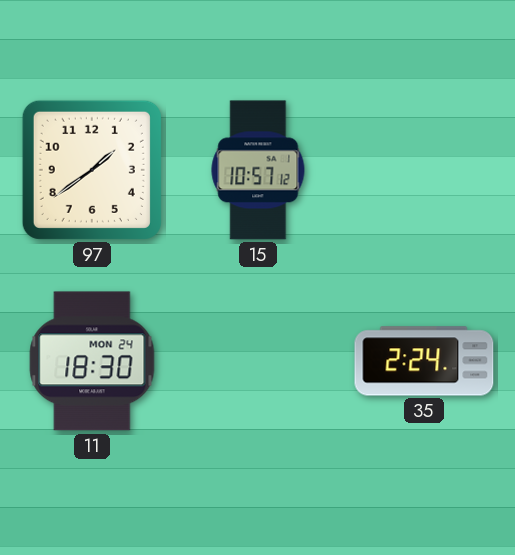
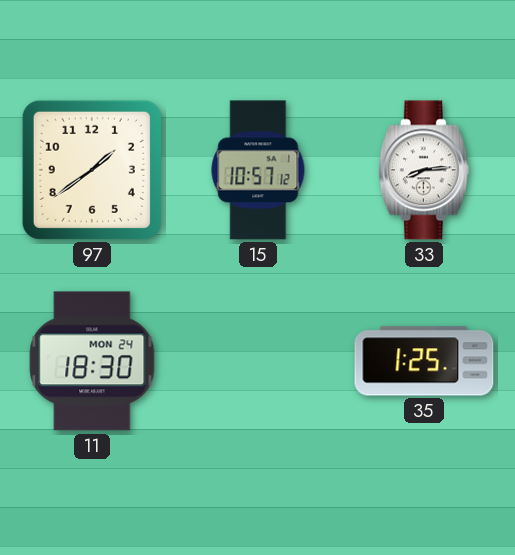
33: none -> 8:14
35: 2:24 -> 1:25
